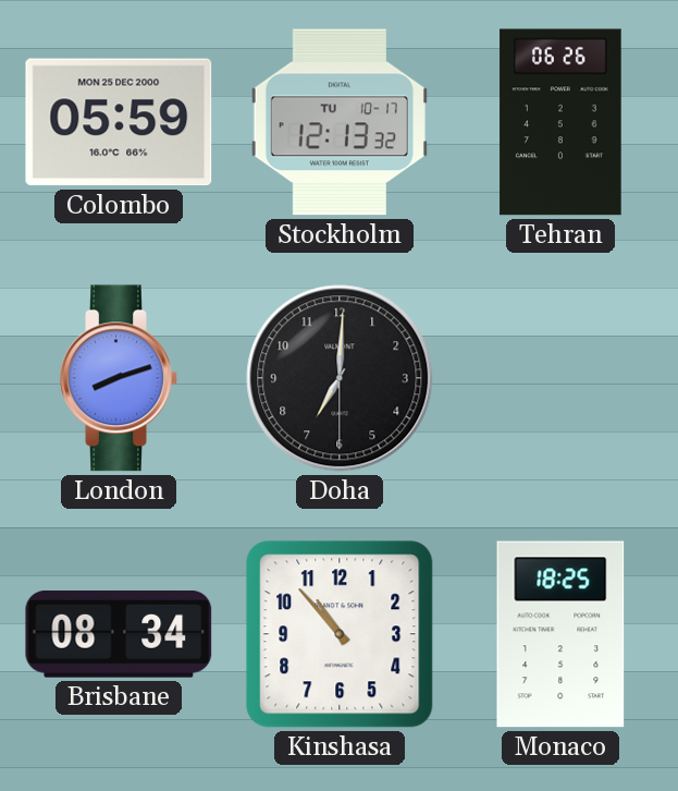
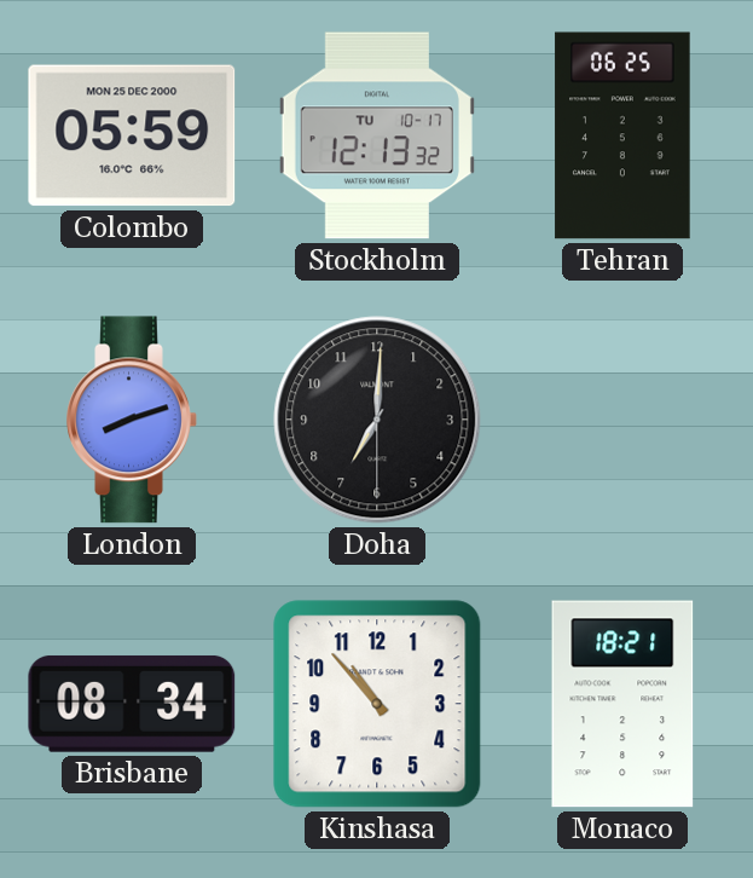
Tehran: 06:26 -> 06:25
Monaco: 18:25 -> 18:21
